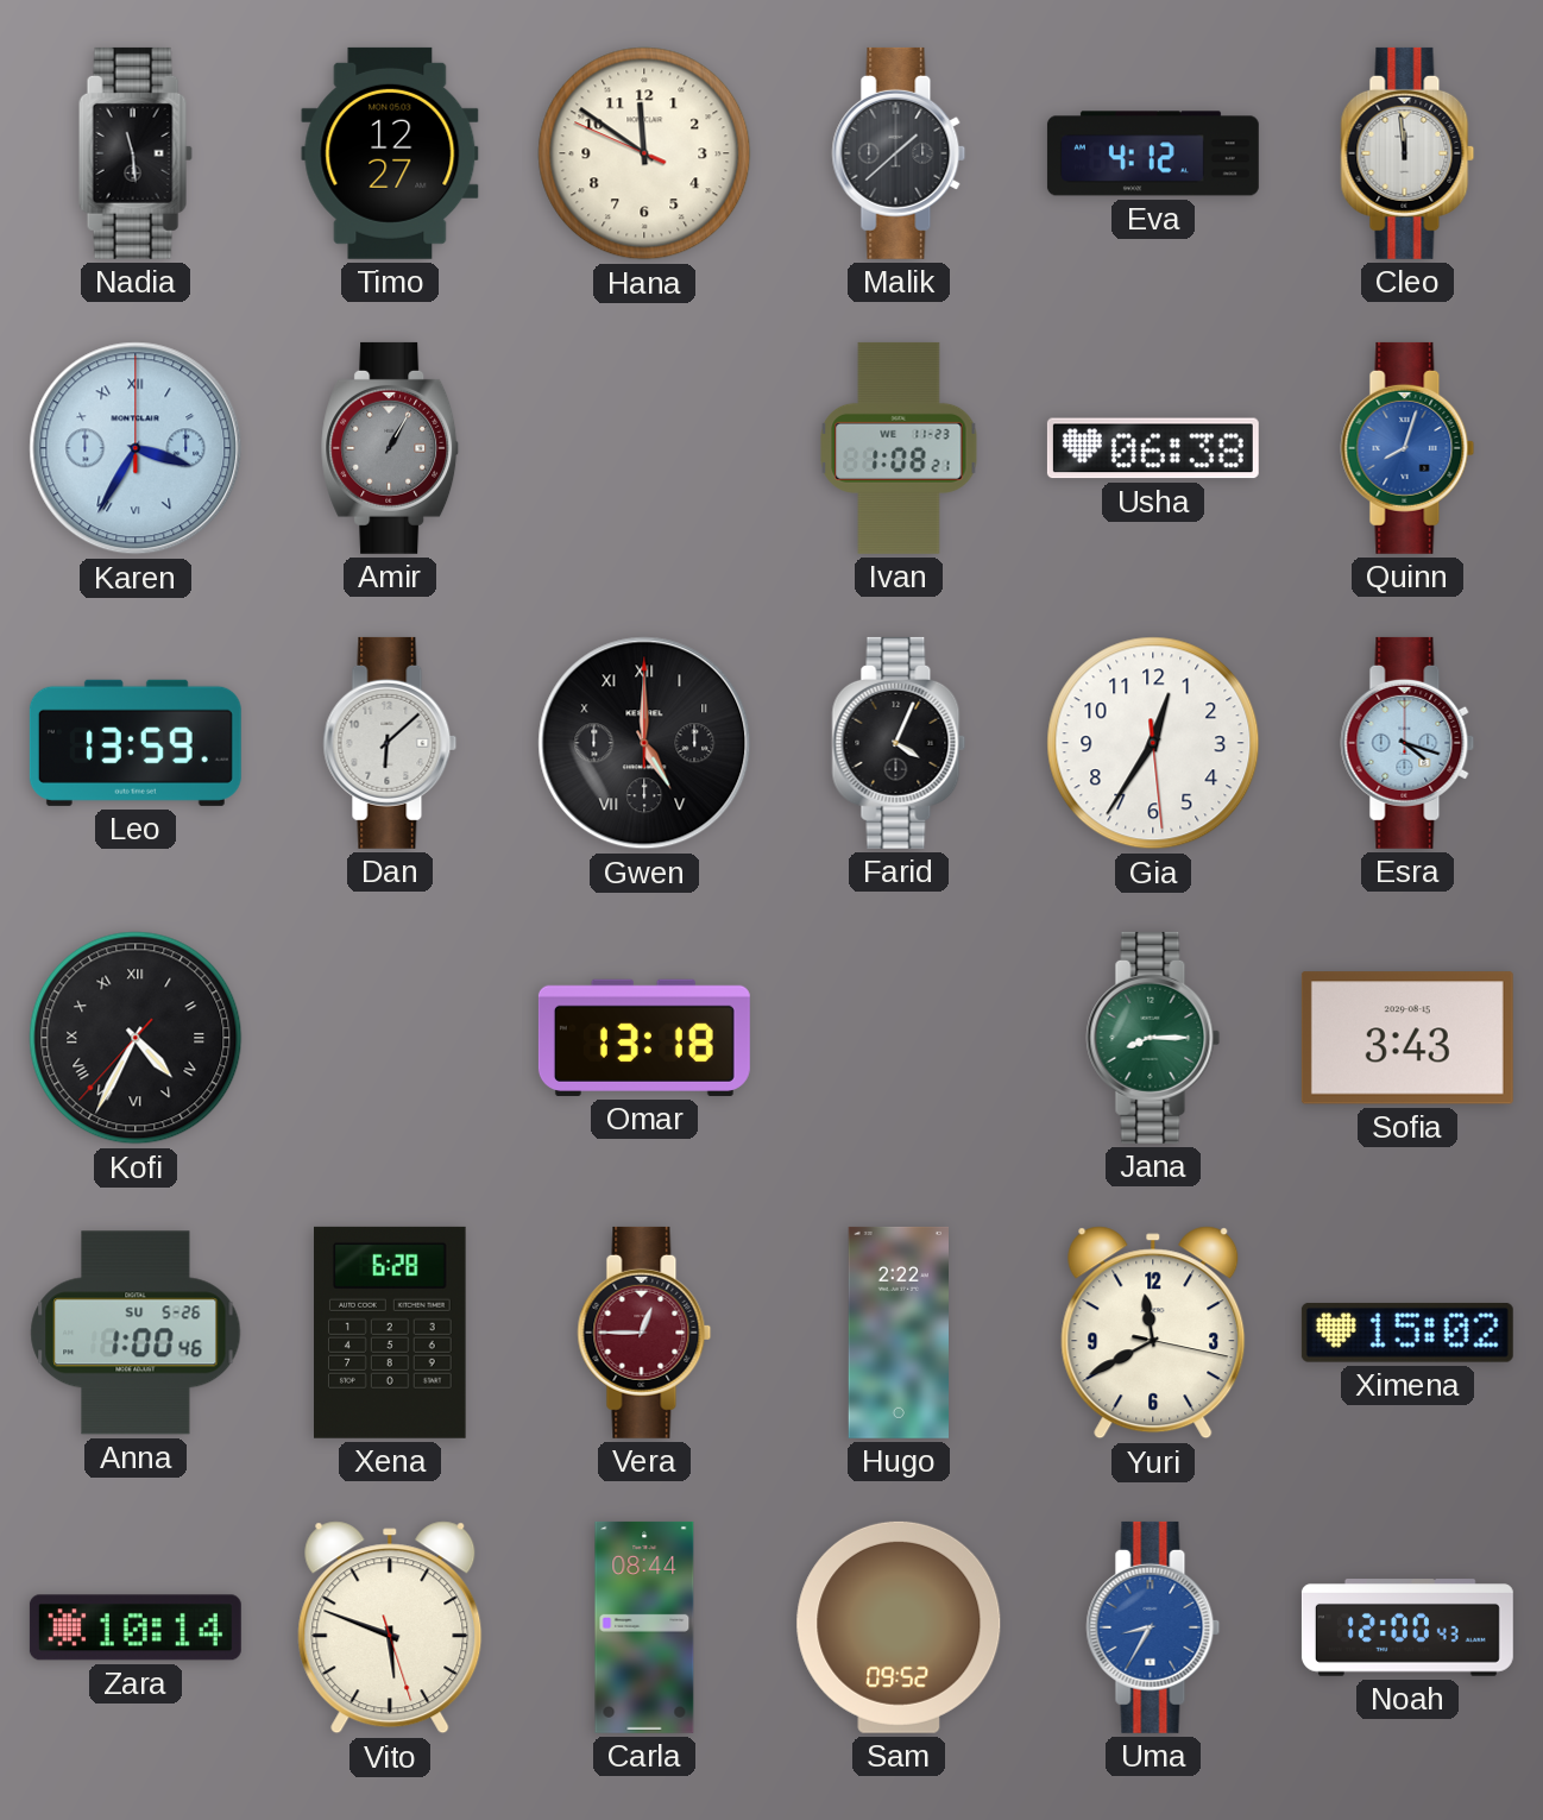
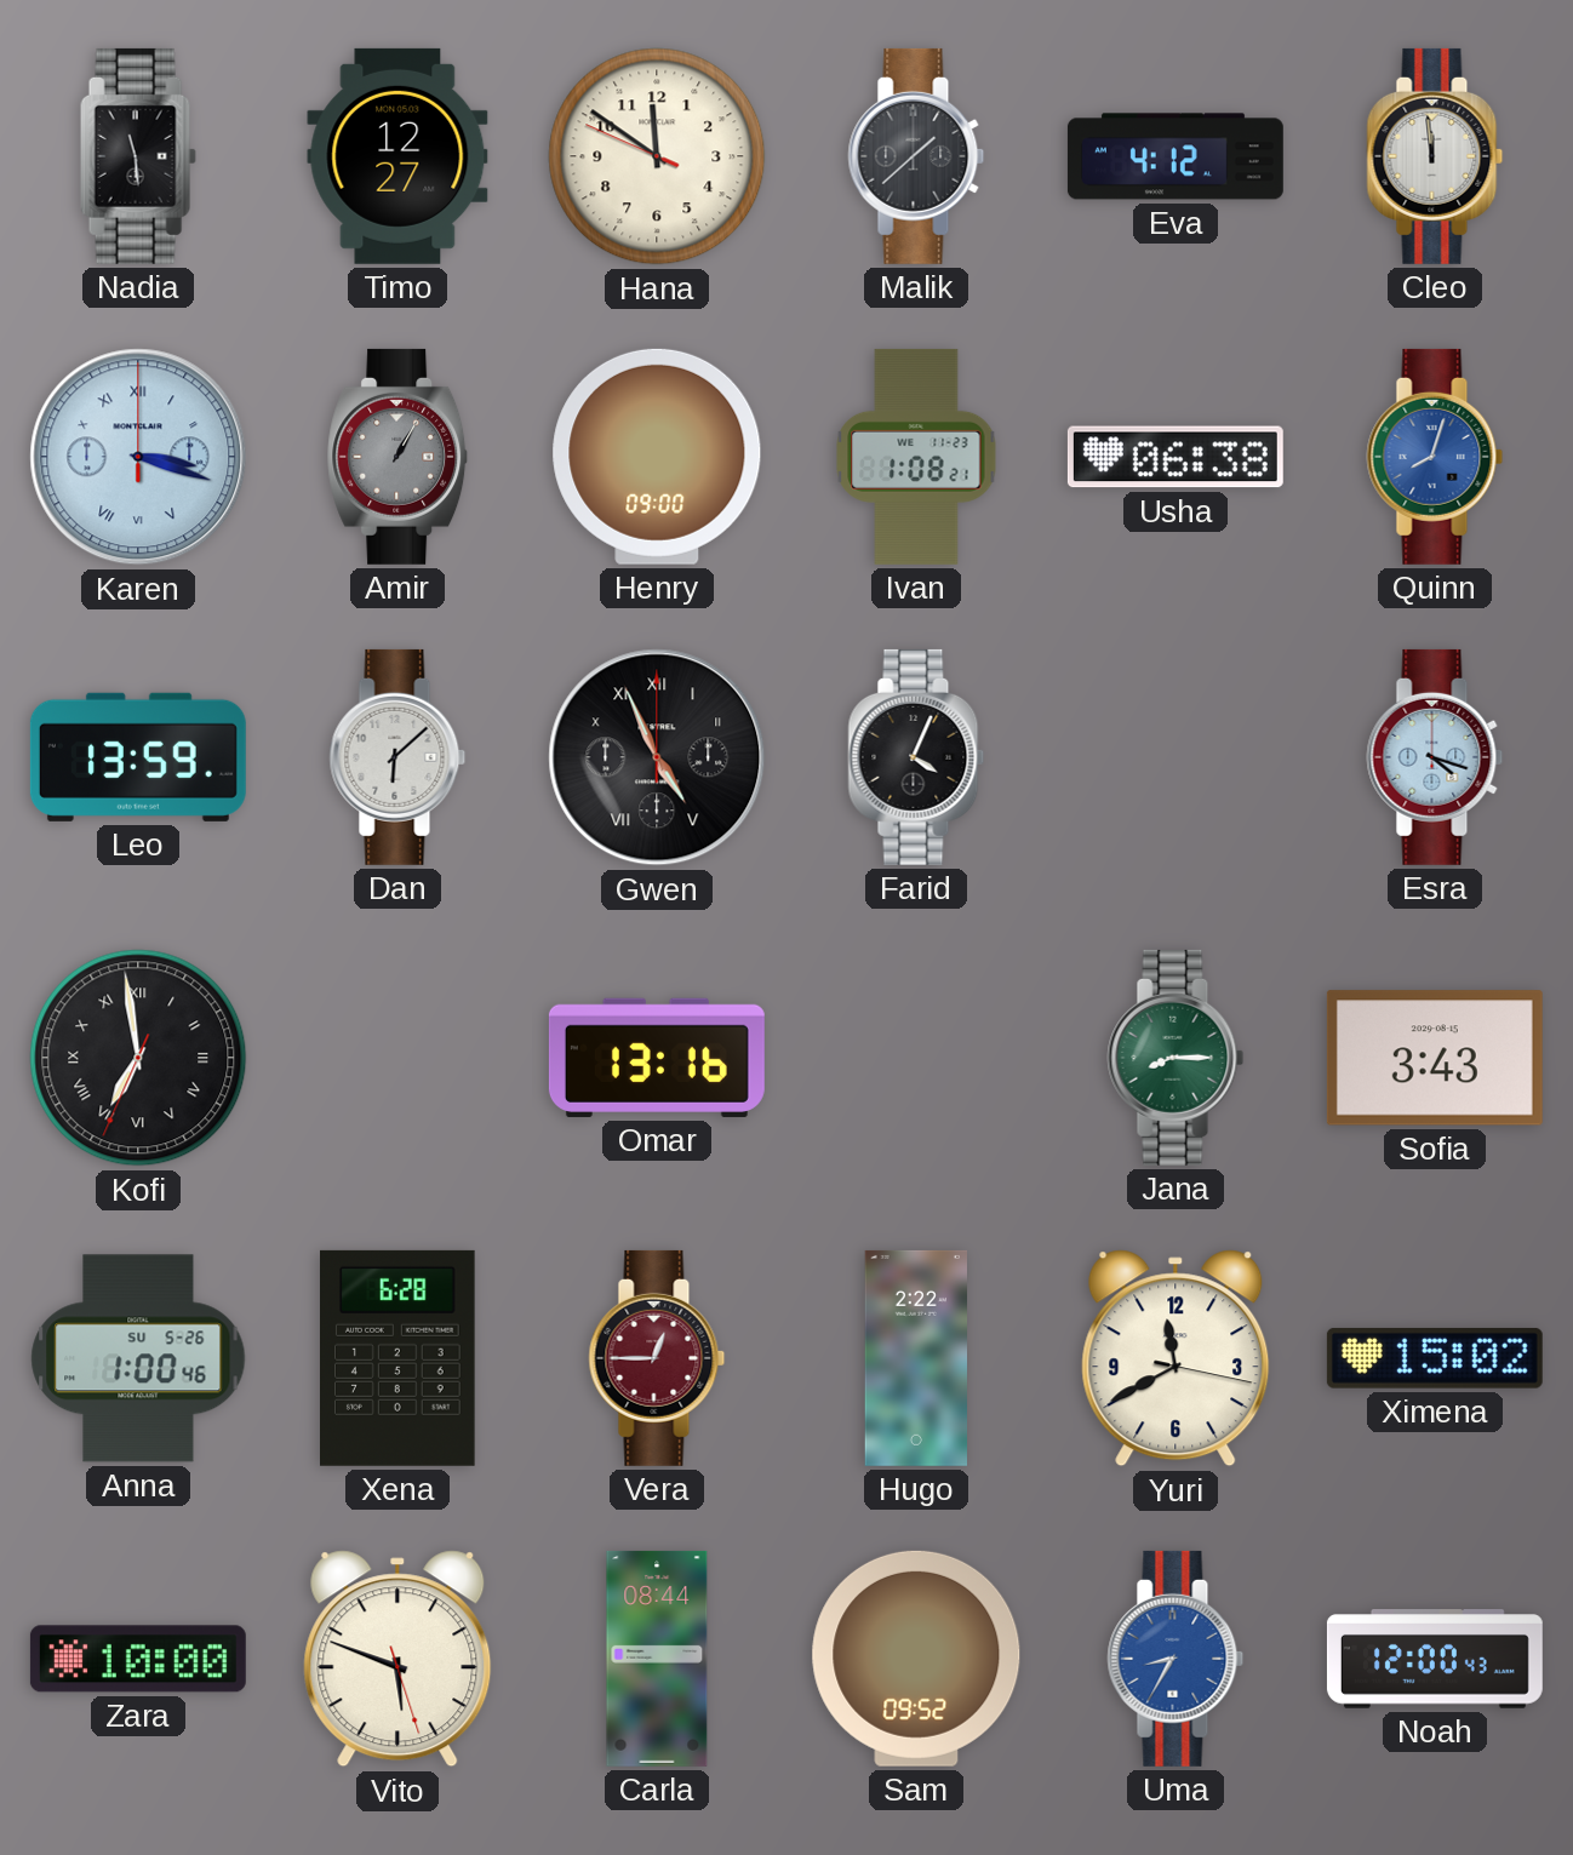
Karen: 3:35 -> 3:18
Henry: none -> 09:00
Gwen: 5:00 -> 4:56
Gia: 12:35 -> none
Kofi: 4:34 -> 6:58
Omar: 13:18 -> 13:16
Zara: 10:14 -> 10:00
